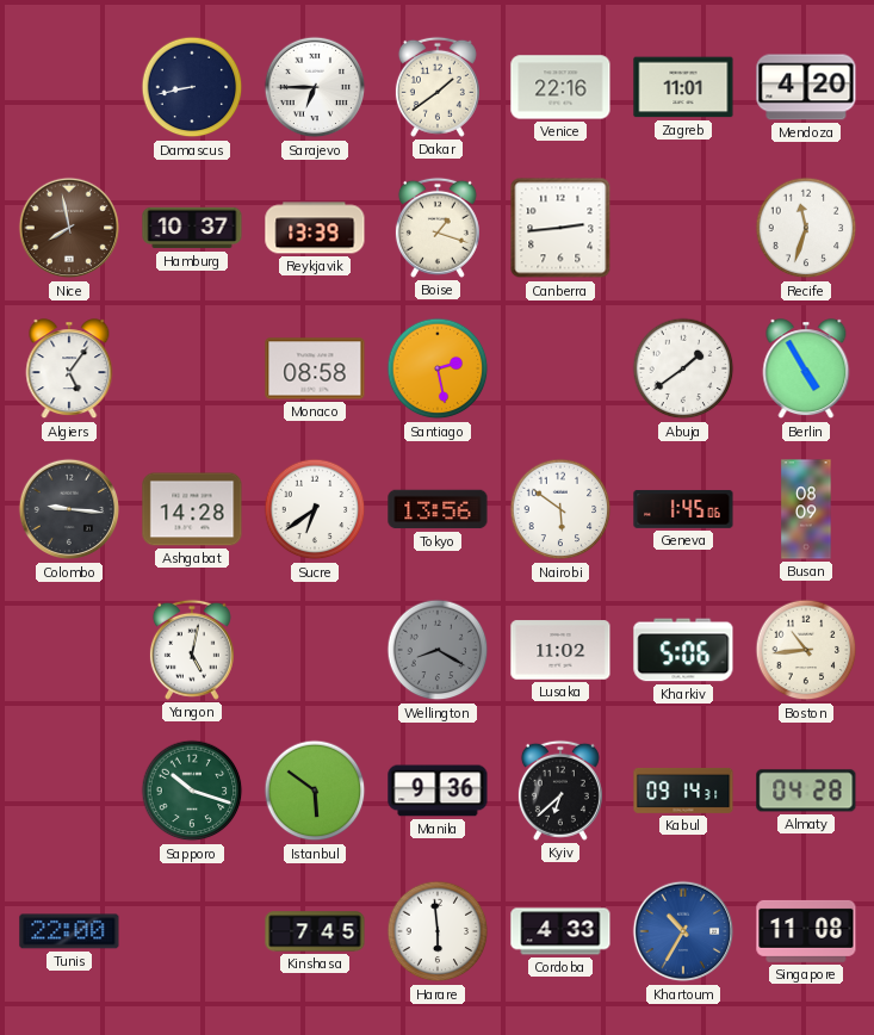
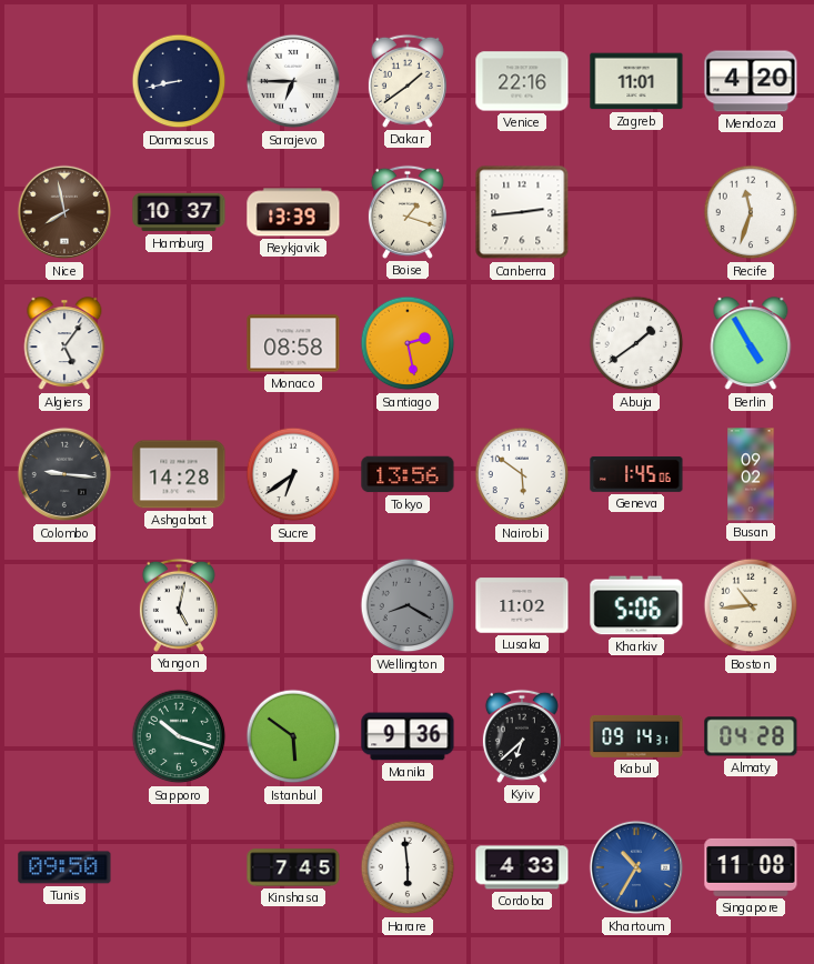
Busan: 08:09 -> 09:02
Tunis: 22:00 -> 09:50
